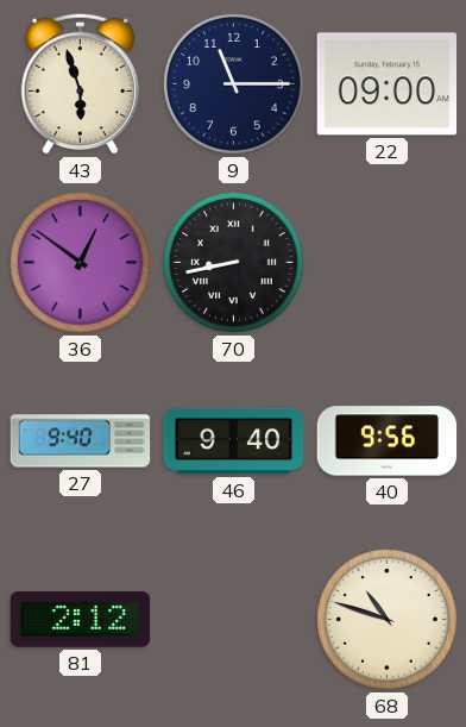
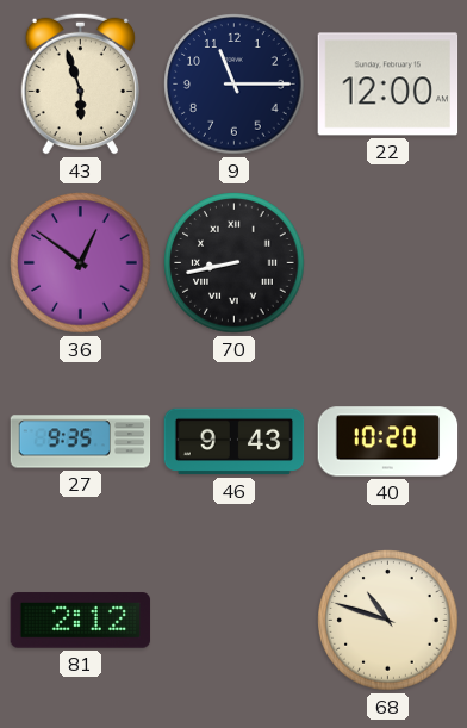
22: 09:00 -> 12:00
27: 9:40 -> 9:35
46: 9:40 -> 9:43
40: 9:56 -> 10:20
